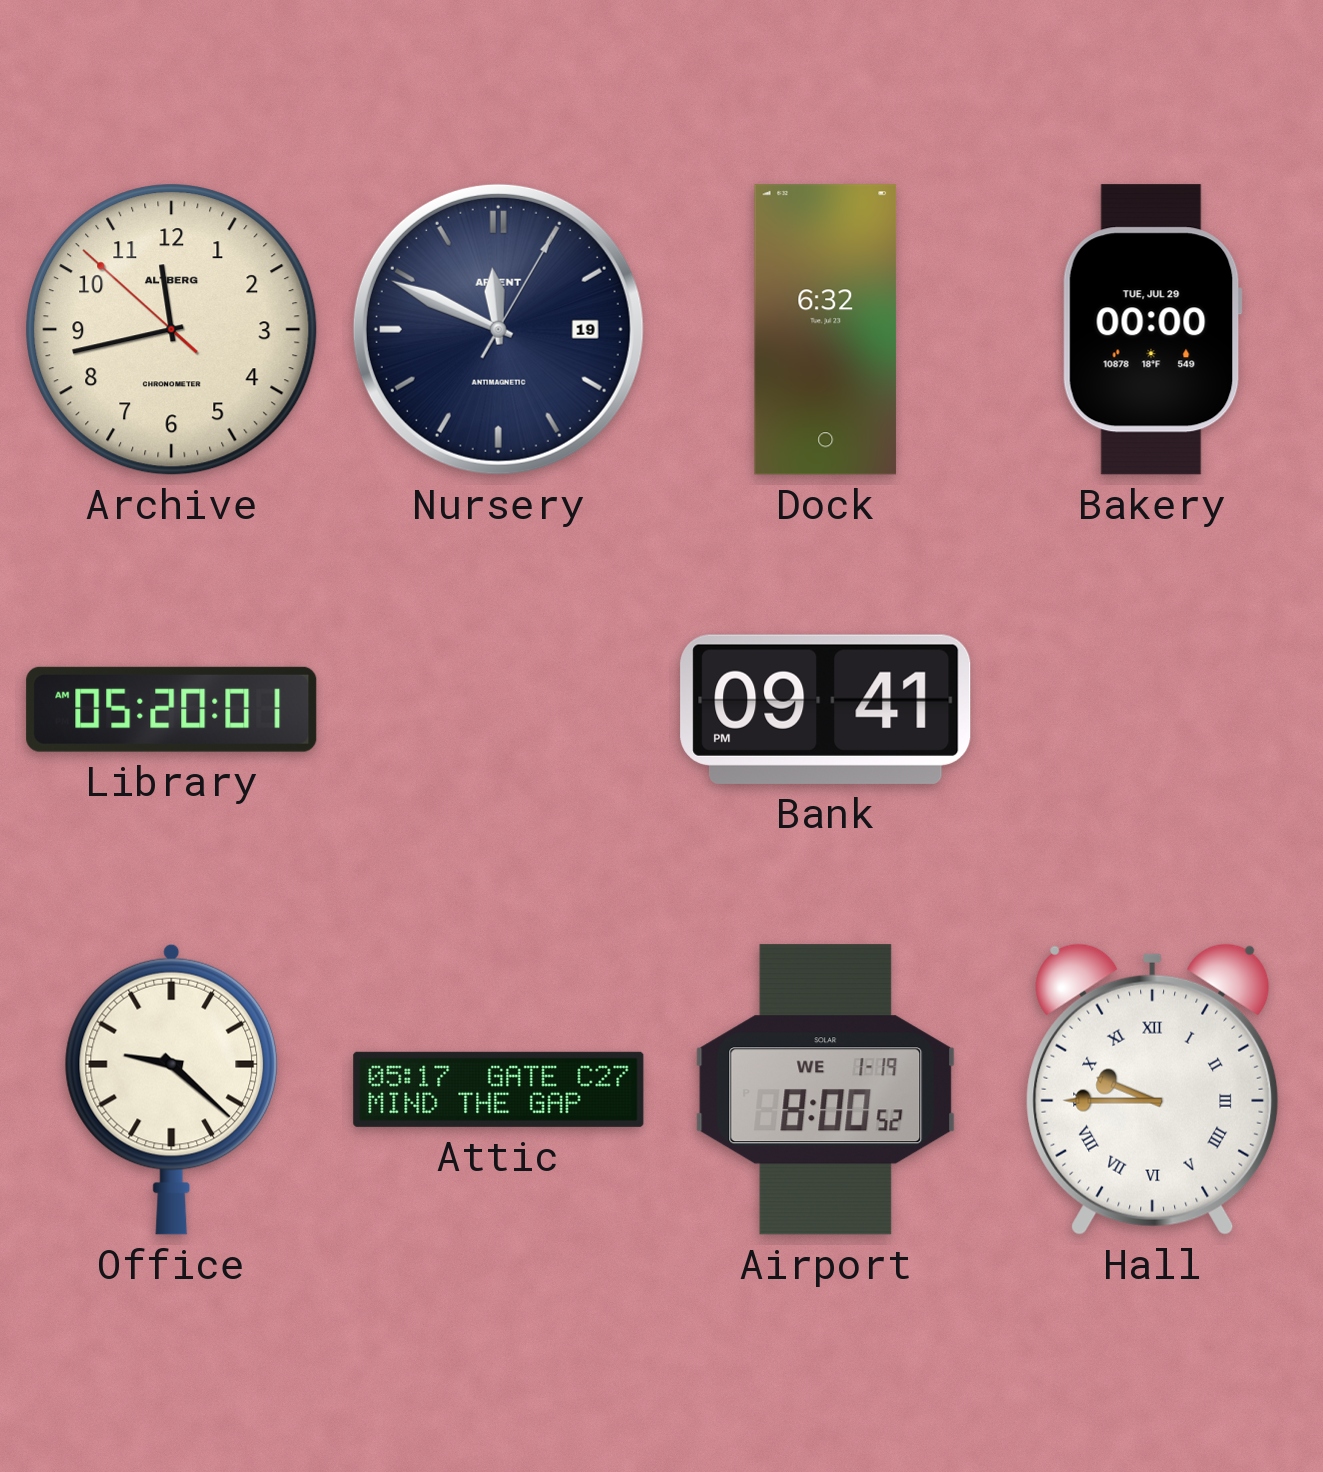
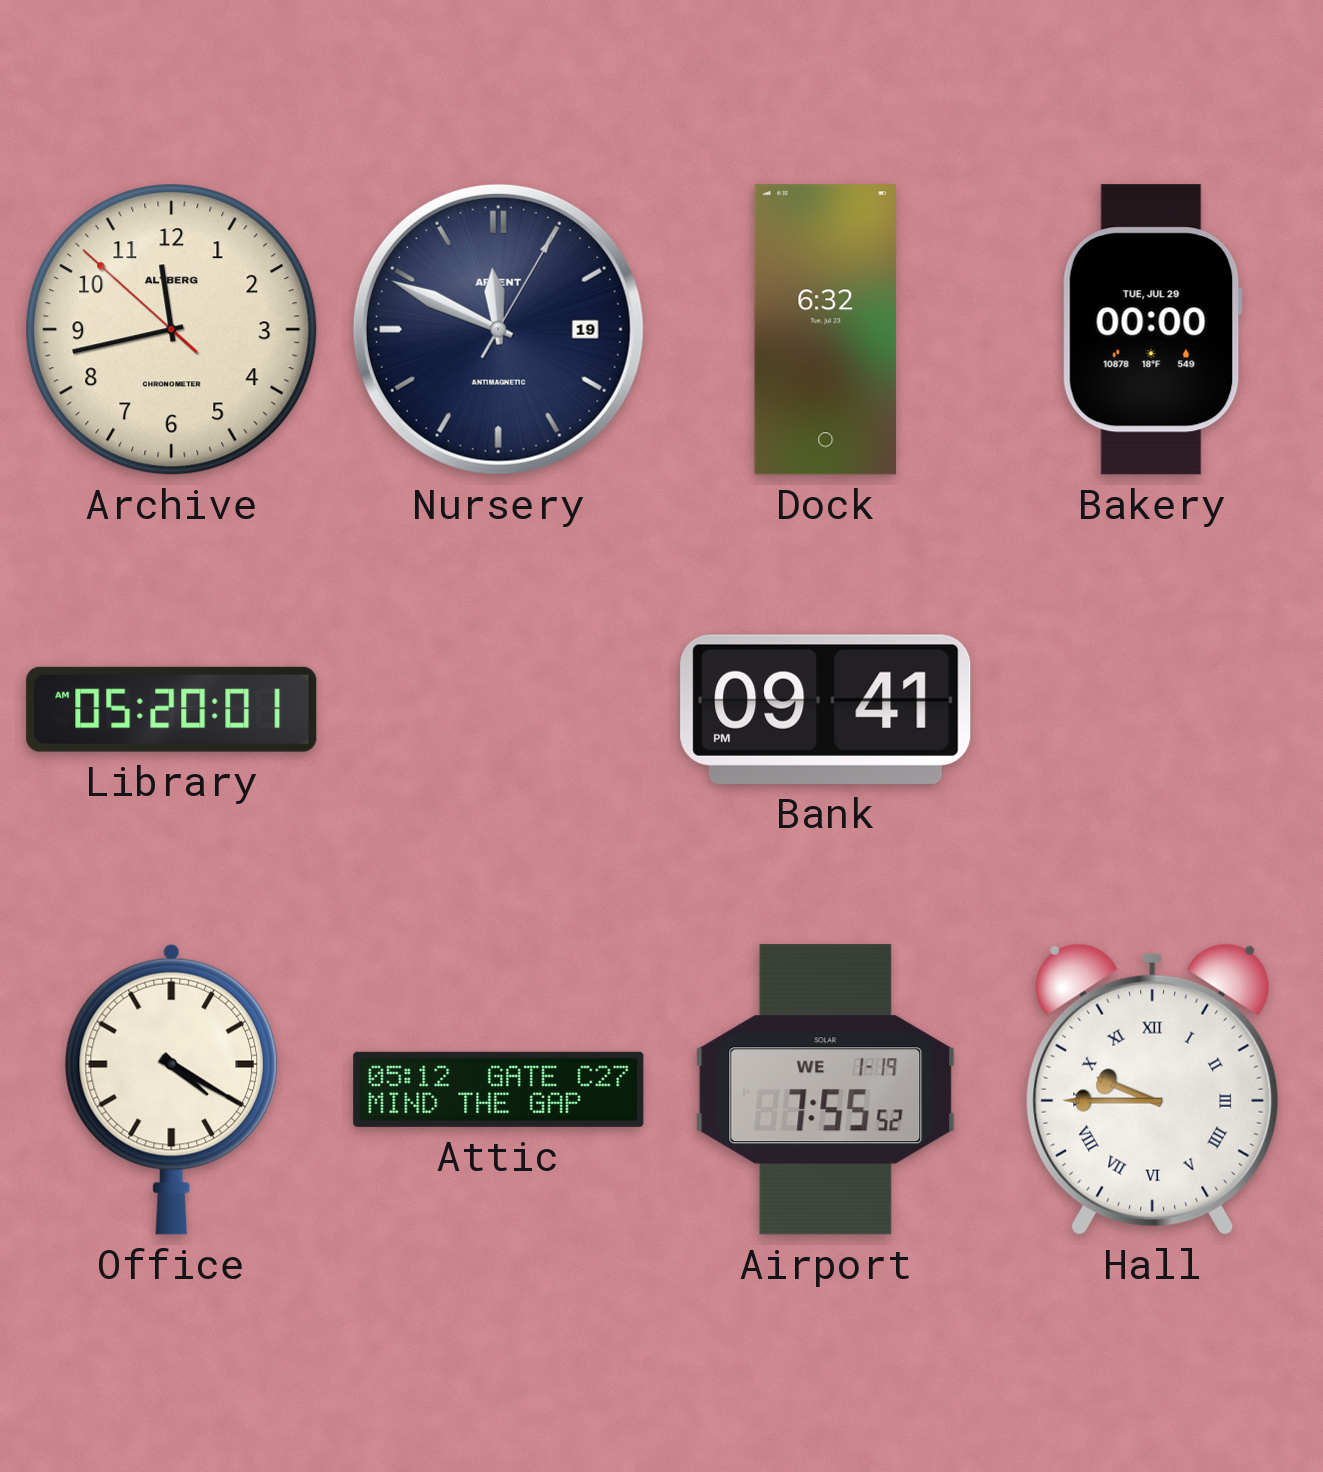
Office: 9:22 -> 4:20
Attic: 05:17 -> 05:12
Airport: 8:00 -> 7:55
